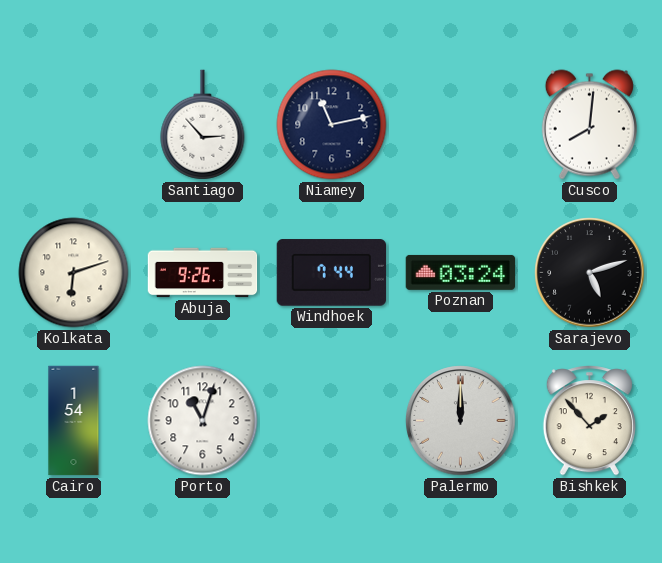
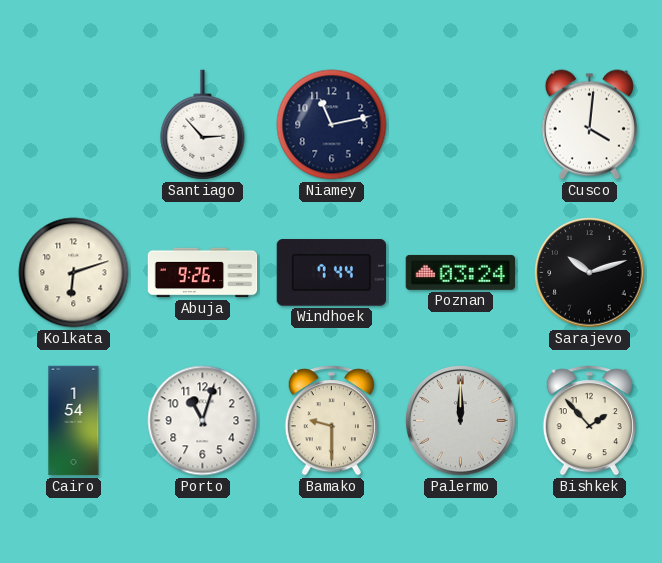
Cusco: 8:01 -> 4:01
Sarajevo: 5:12 -> 10:12
Bamako: none -> 9:30
